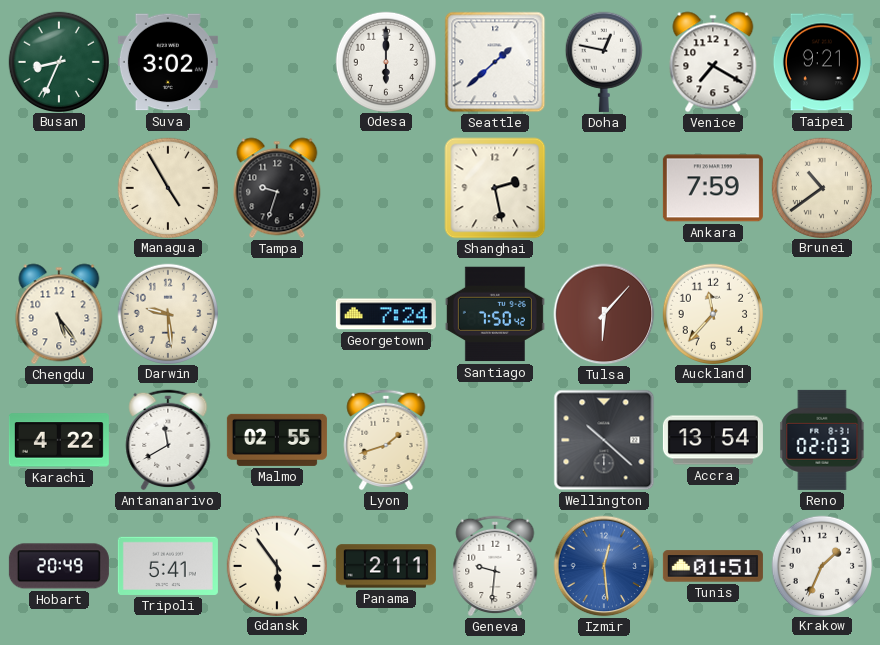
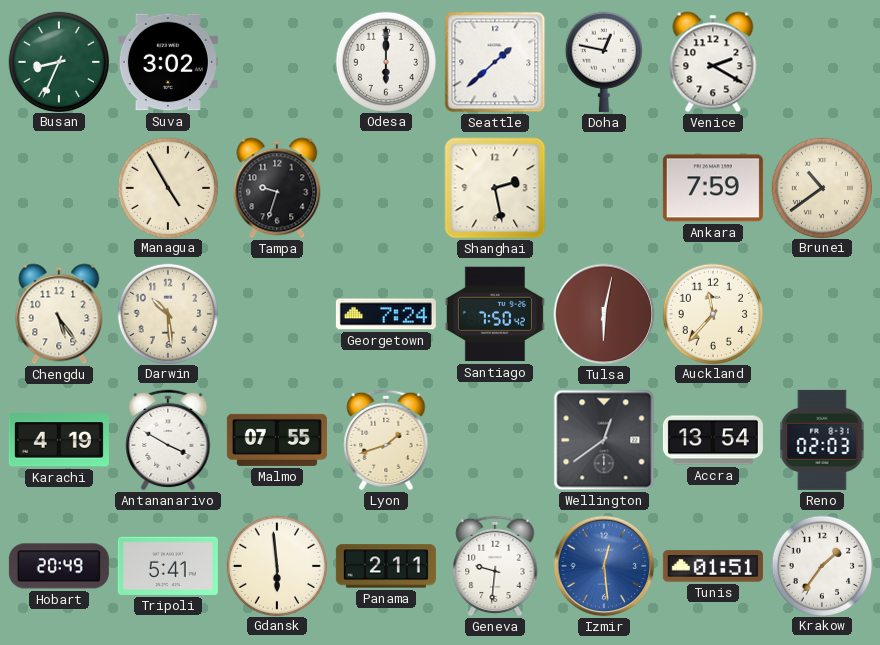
Venice: 7:20 -> 2:20
Taipei: 9:21 -> none
Darwin: 9:29 -> 10:29
Tulsa: 6:07 -> 6:02
Karachi: 4:22 -> 4:19
Antananarivo: 11:40 -> 3:50
Malmo: 02:55 -> 07:55
Wellington: 10:22 -> 12:39
Gdansk: 5:54 -> 5:59
Krakow: 1:34 -> 1:36
